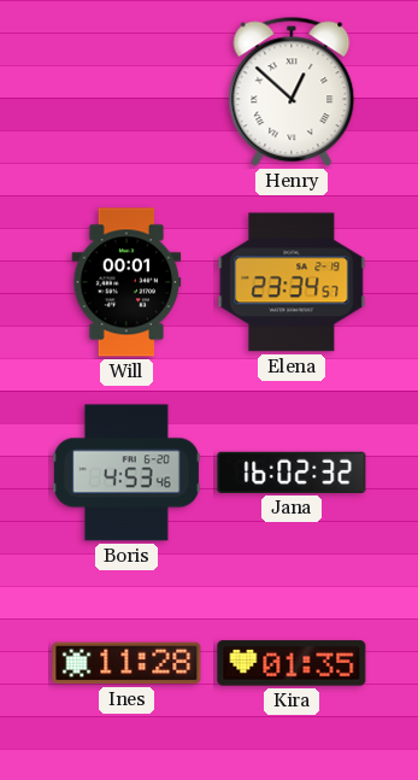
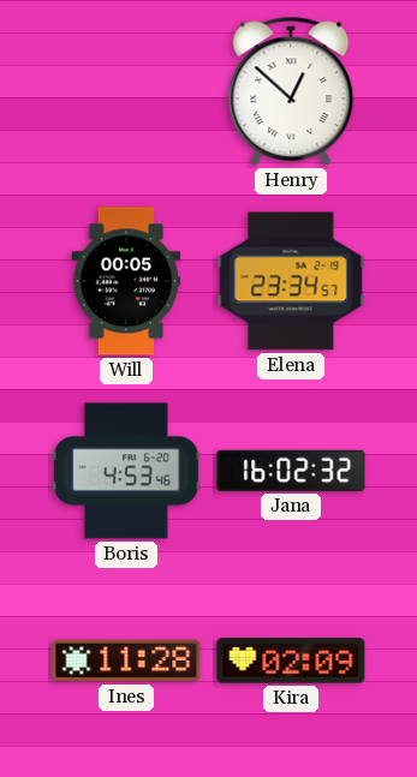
Will: 00:01 -> 00:05
Kira: 01:35 -> 02:09
